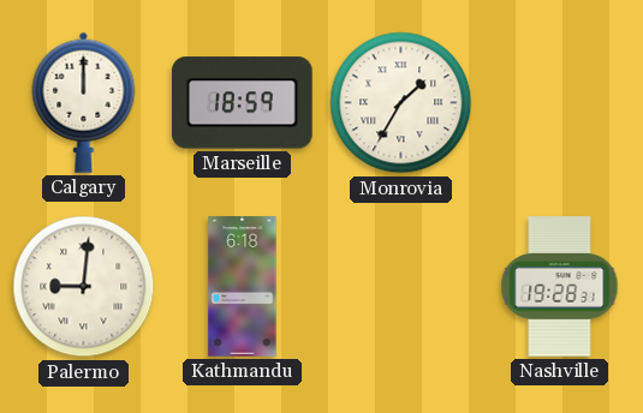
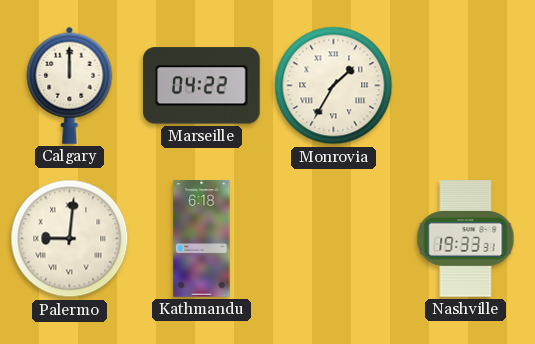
Marseille: 18:59 -> 04:22
Nashville: 19:28 -> 19:33
